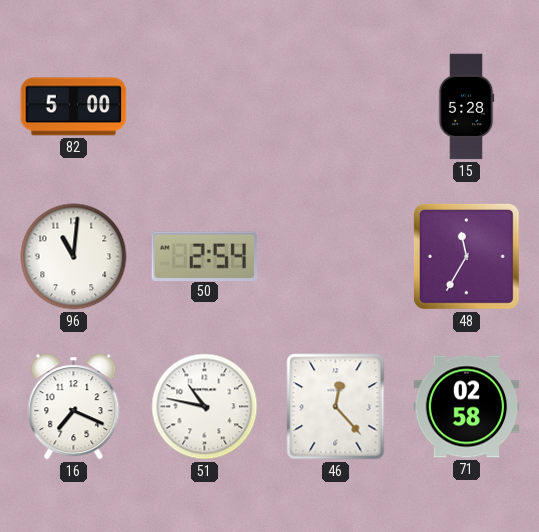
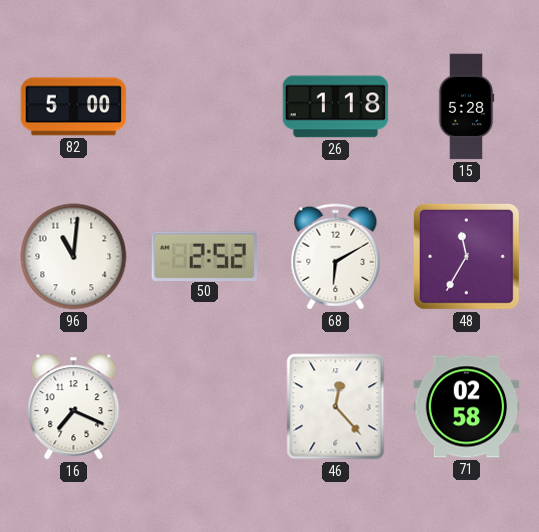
26: none -> 1:18
50: 2:54 -> 2:52
68: none -> 6:10
51: 10:47 -> none
